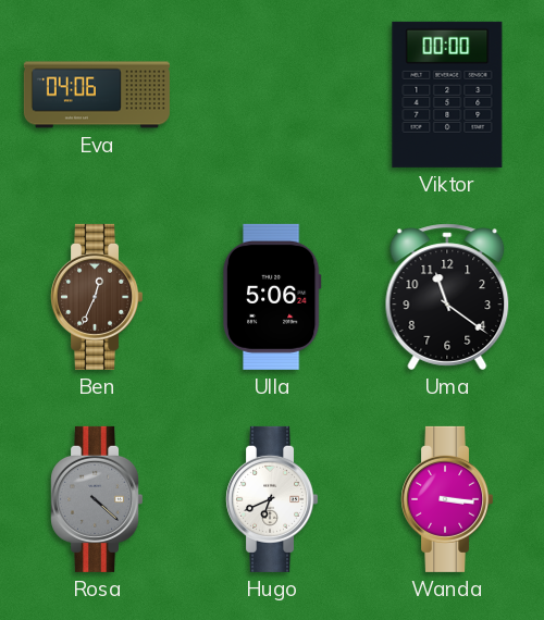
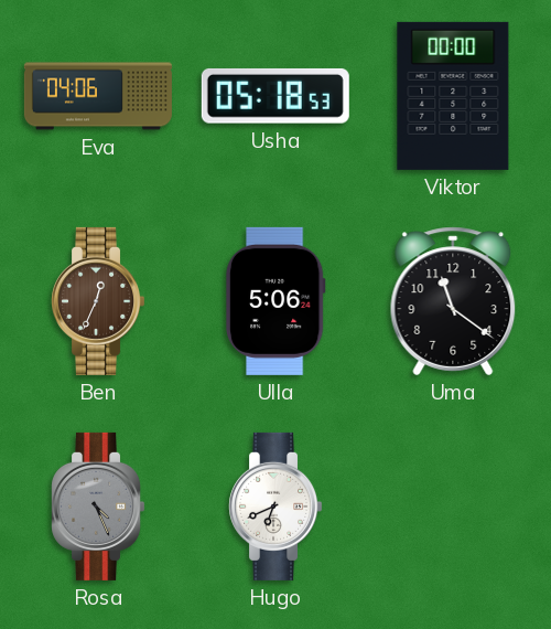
Usha: none -> 05:18
Rosa: 4:22 -> 4:26
Wanda: 3:16 -> none
